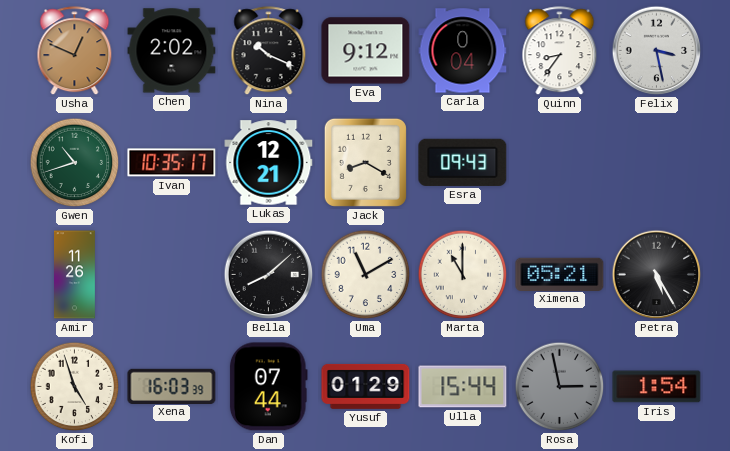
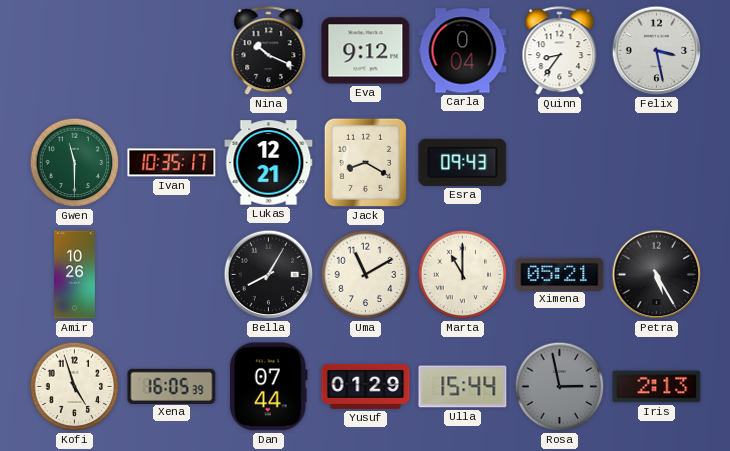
Usha: 12:49 -> none
Chen: 2:02 -> none
Gwen: 10:42 -> 11:30
Amir: 11:26 -> 10:26
Bella: 8:08 -> 8:05
Xena: 16:03 -> 16:05
Iris: 1:54 -> 2:13
